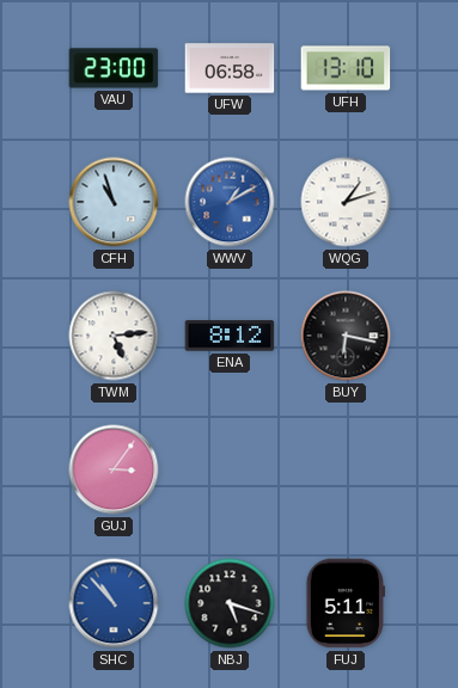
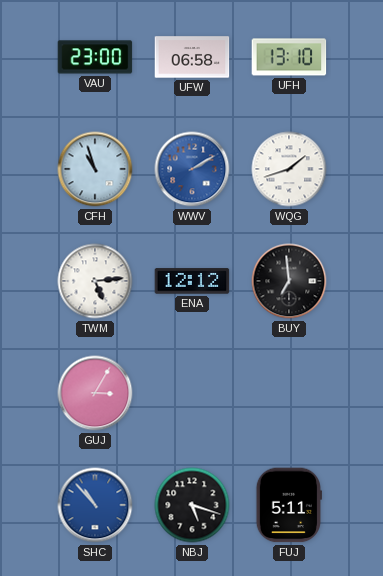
WWV: 1:10 -> 2:10
WQG: 1:12 -> 1:42
ENA: 8:12 -> 12:12
BUY: 6:17 -> 6:59
GUJ: 3:06 -> 3:05
